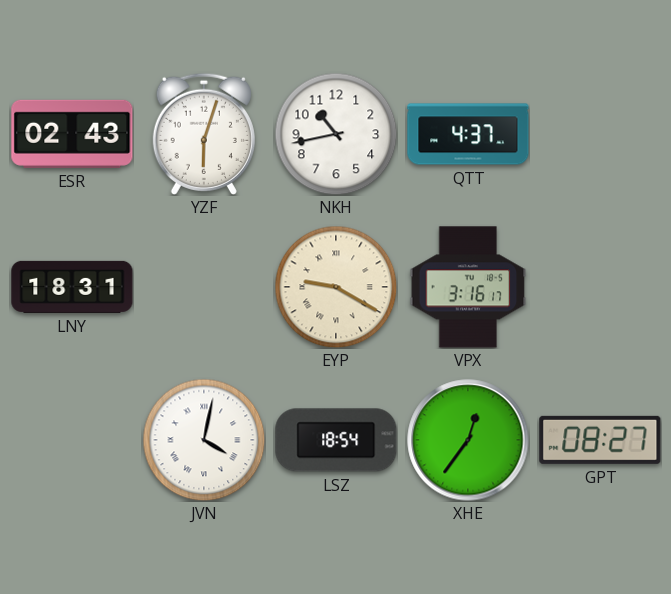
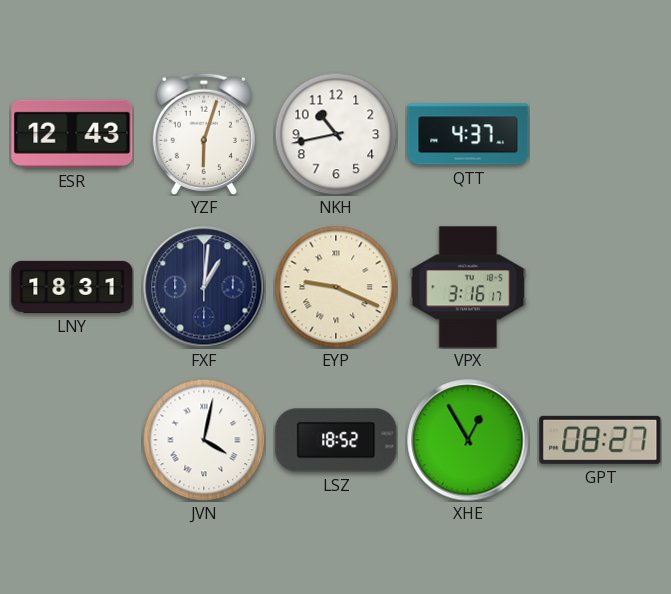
ESR: 02:43 -> 12:43
FXF: none -> 1:01
EYP: 9:20 -> 9:19
LSZ: 18:54 -> 18:52
XHE: 12:36 -> 12:55
